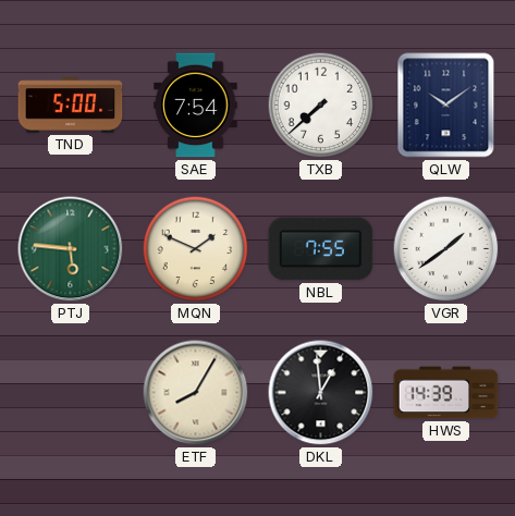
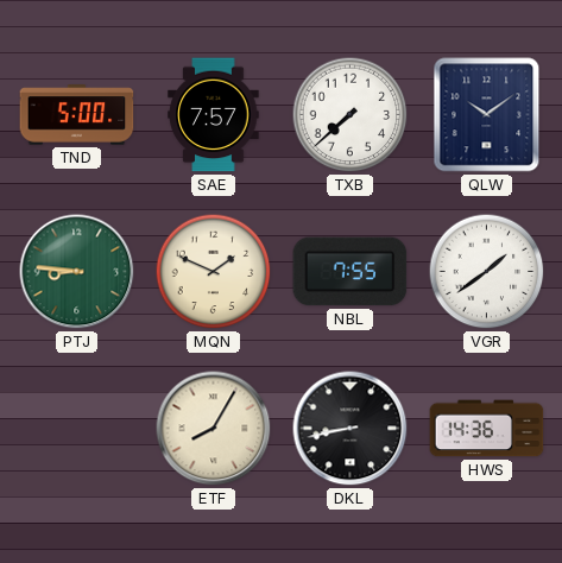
SAE: 7:54 -> 7:57
PTJ: 5:46 -> 8:46
DKL: 12:59 -> 8:43
HWS: 14:39 -> 14:36
